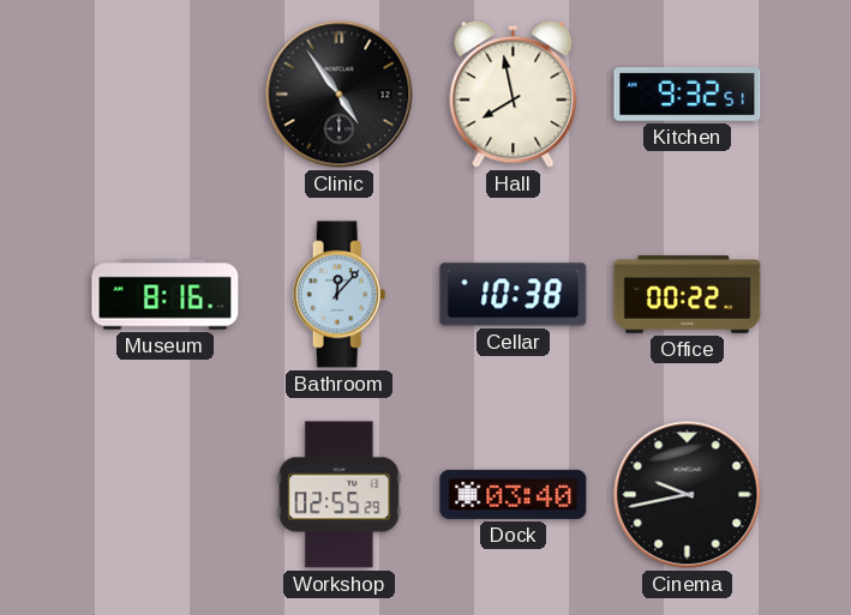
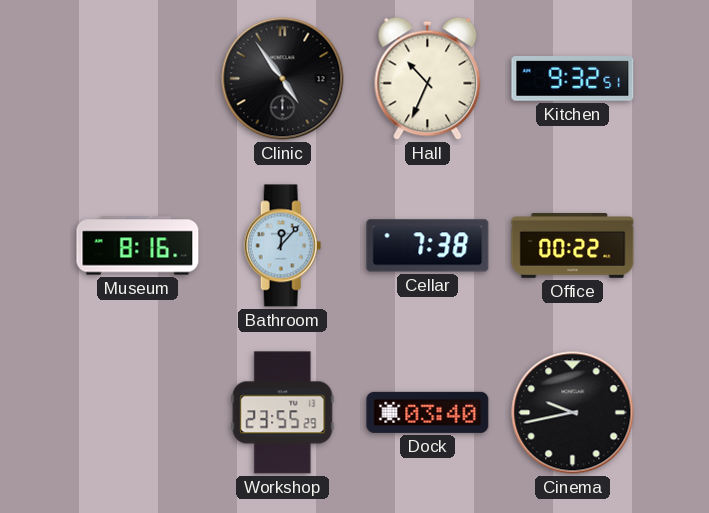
Hall: 7:58 -> 10:34
Cellar: 10:38 -> 7:38
Workshop: 02:55 -> 23:55
